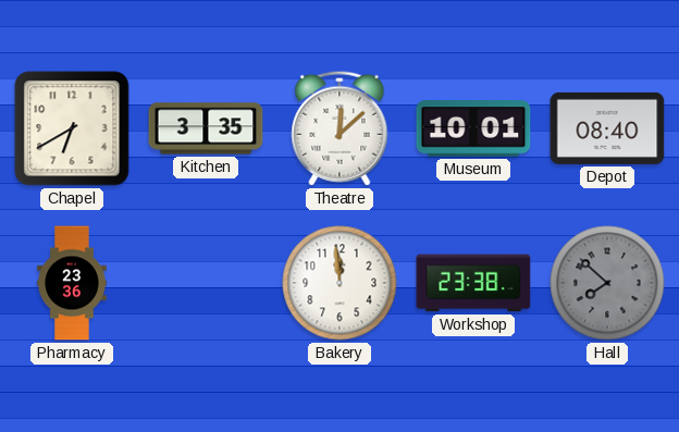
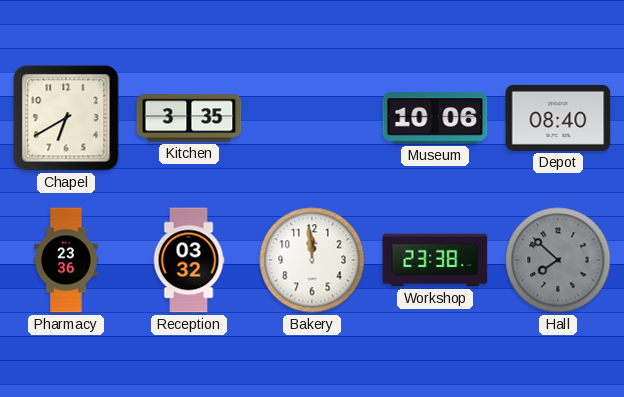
Theatre: 12:08 -> none
Museum: 10:01 -> 10:06
Reception: none -> 03:32
